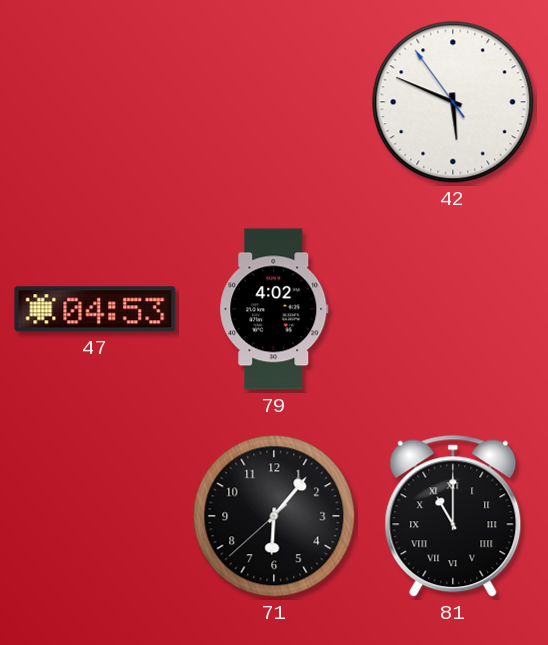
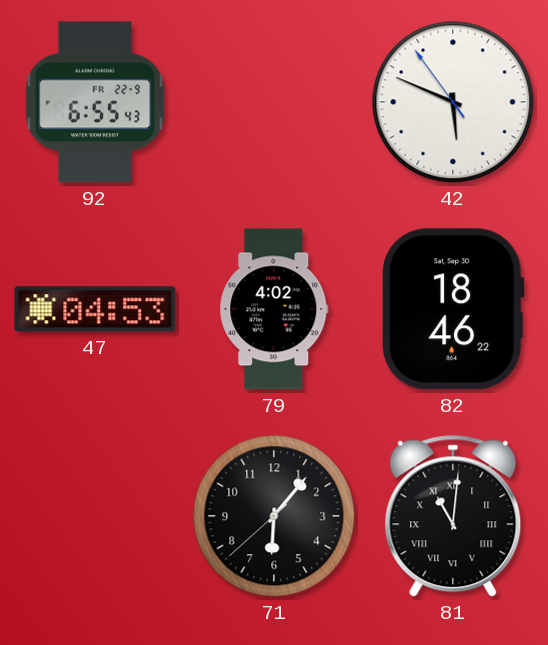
92: none -> 6:55
82: none -> 18:46
81: 11:00 -> 11:01
